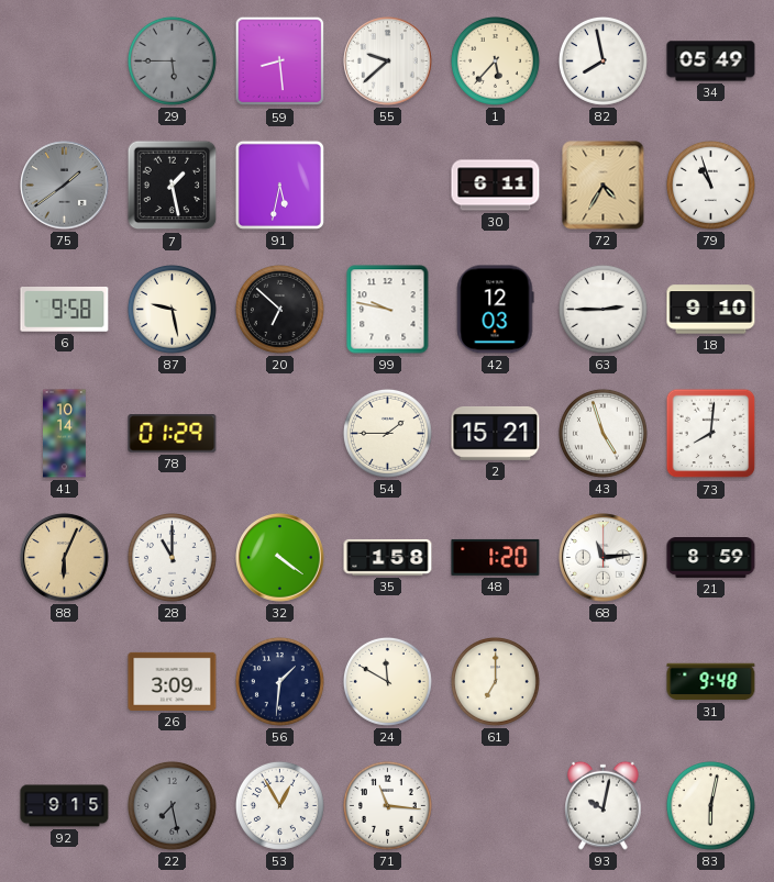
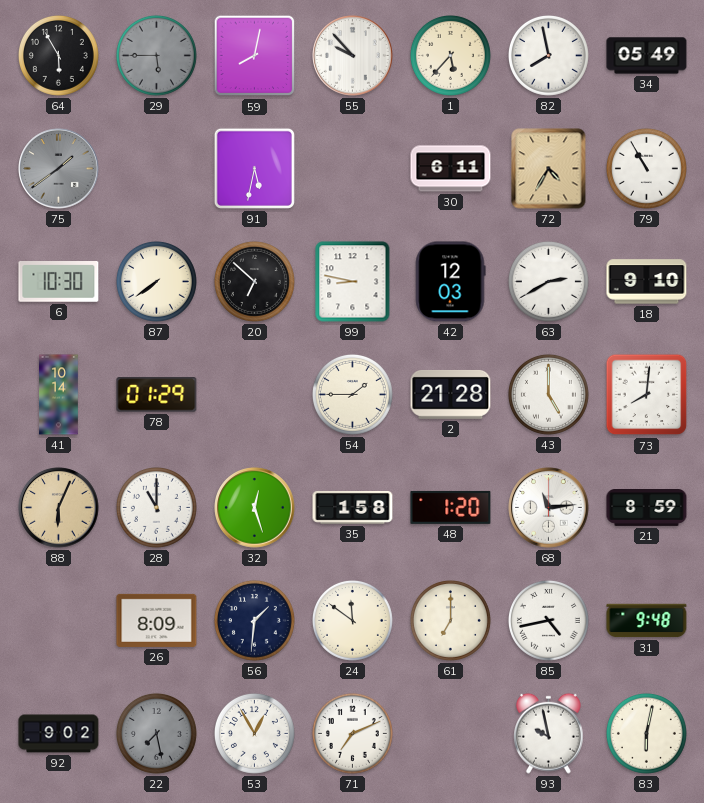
64: none -> 5:55
59: 8:29 -> 8:02
55: 9:38 -> 9:53
7: 1:28 -> none
79: 10:57 -> 10:55
6: 9:58 -> 10:30
87: 9:28 -> 7:39
99: 9:47 -> 8:47
63: 2:45 -> 2:40
2: 15:21 -> 21:28
43: 4:57 -> 5:00
32: 4:21 -> 12:27
26: 3:09 -> 8:09
24: 11:50 -> 11:51
85: none -> 4:43
92: 9:15 -> 9:02
71: 11:16 -> 7:11
93: 10:02 -> 9:58
